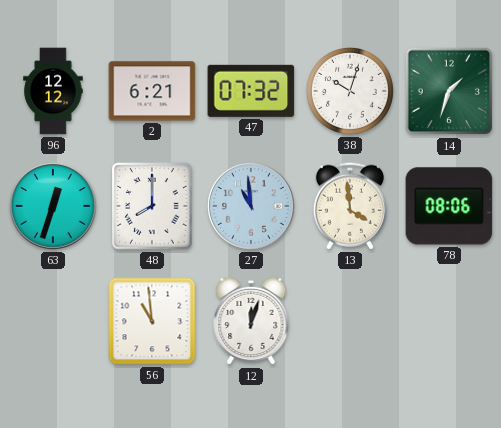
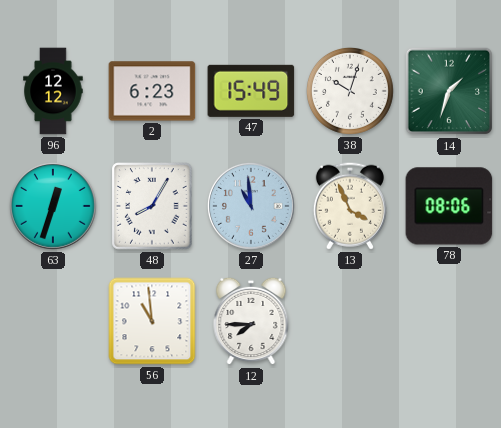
2: 6:21 -> 6:23
47: 07:32 -> 15:49
48: 8:00 -> 8:05
13: 3:59 -> 3:56
12: 12:03 -> 7:45
